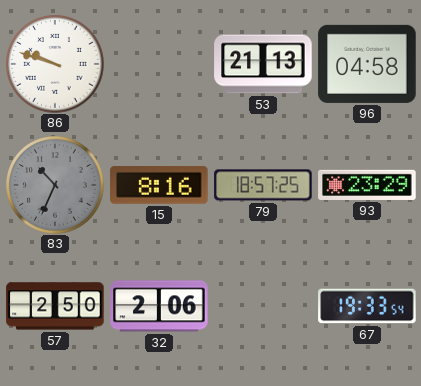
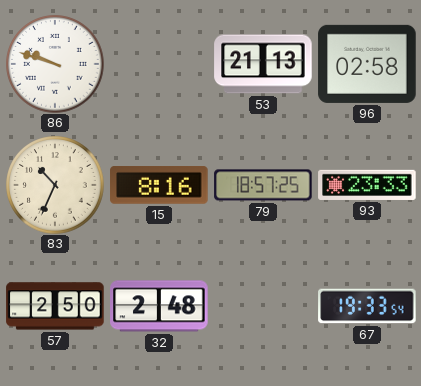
96: 04:58 -> 02:58
83 dial: grey -> cream
93: 23:29 -> 23:33
32: 2:06 -> 2:48
